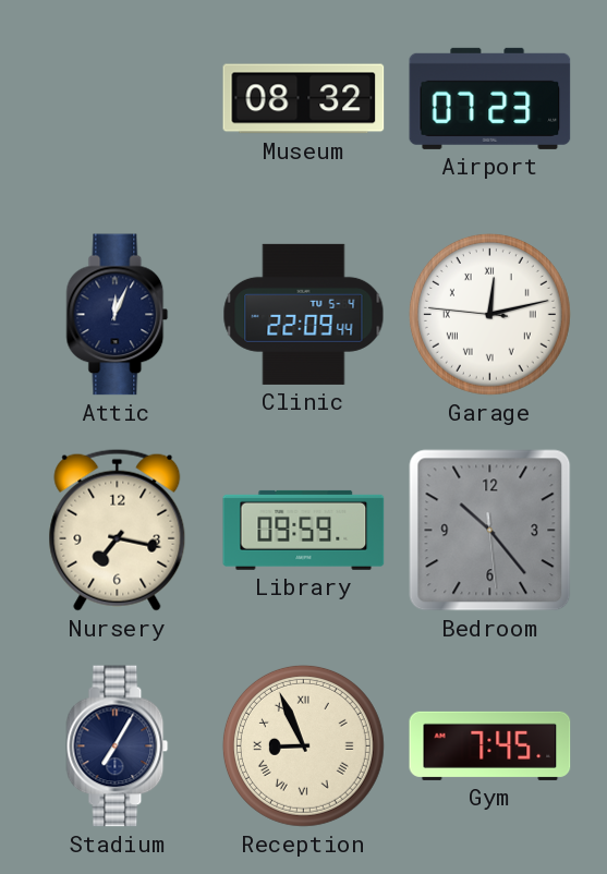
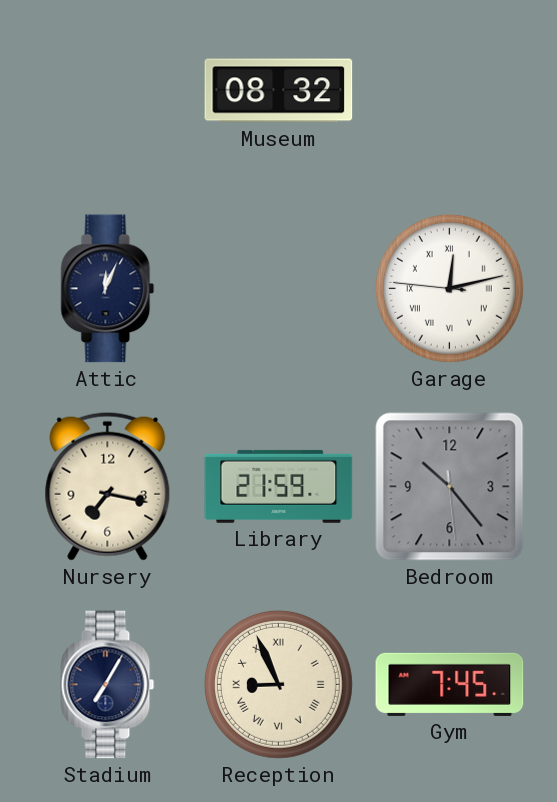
Airport: 07:23 -> none
Clinic: 22:09 -> none
Library: 09:59 -> 21:59
